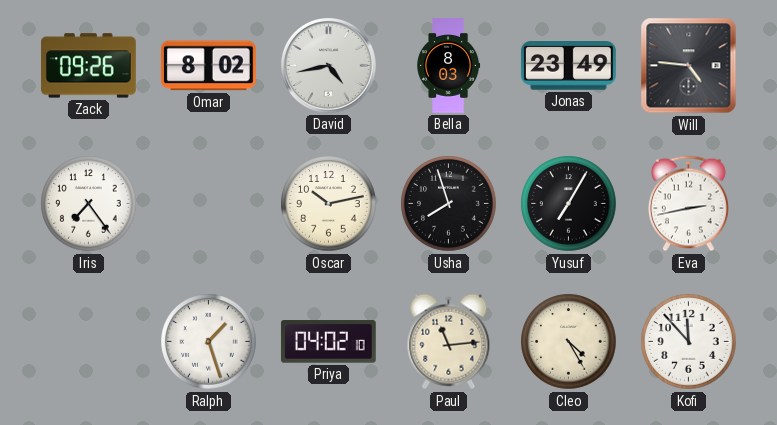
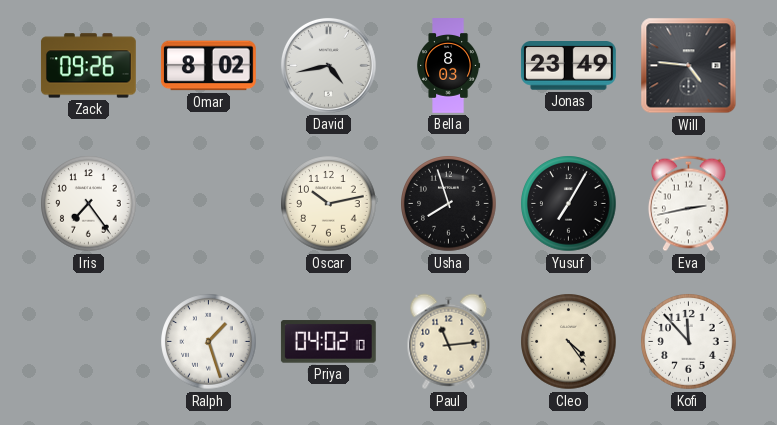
Cleo: 4:25 -> 4:24
